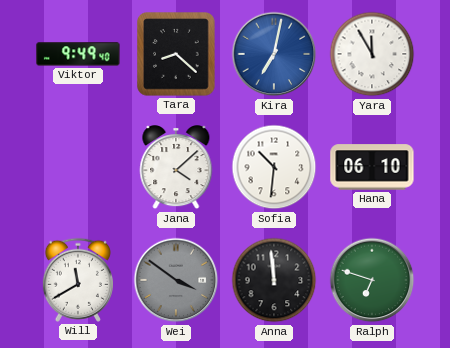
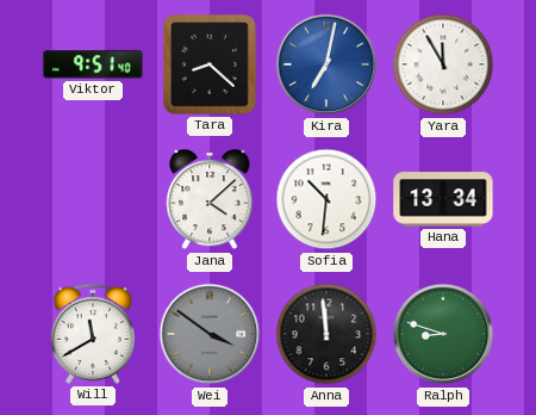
Viktor: 9:49 -> 9:51
Hana: 06:10 -> 13:34
Ralph: 6:48 -> 8:48
